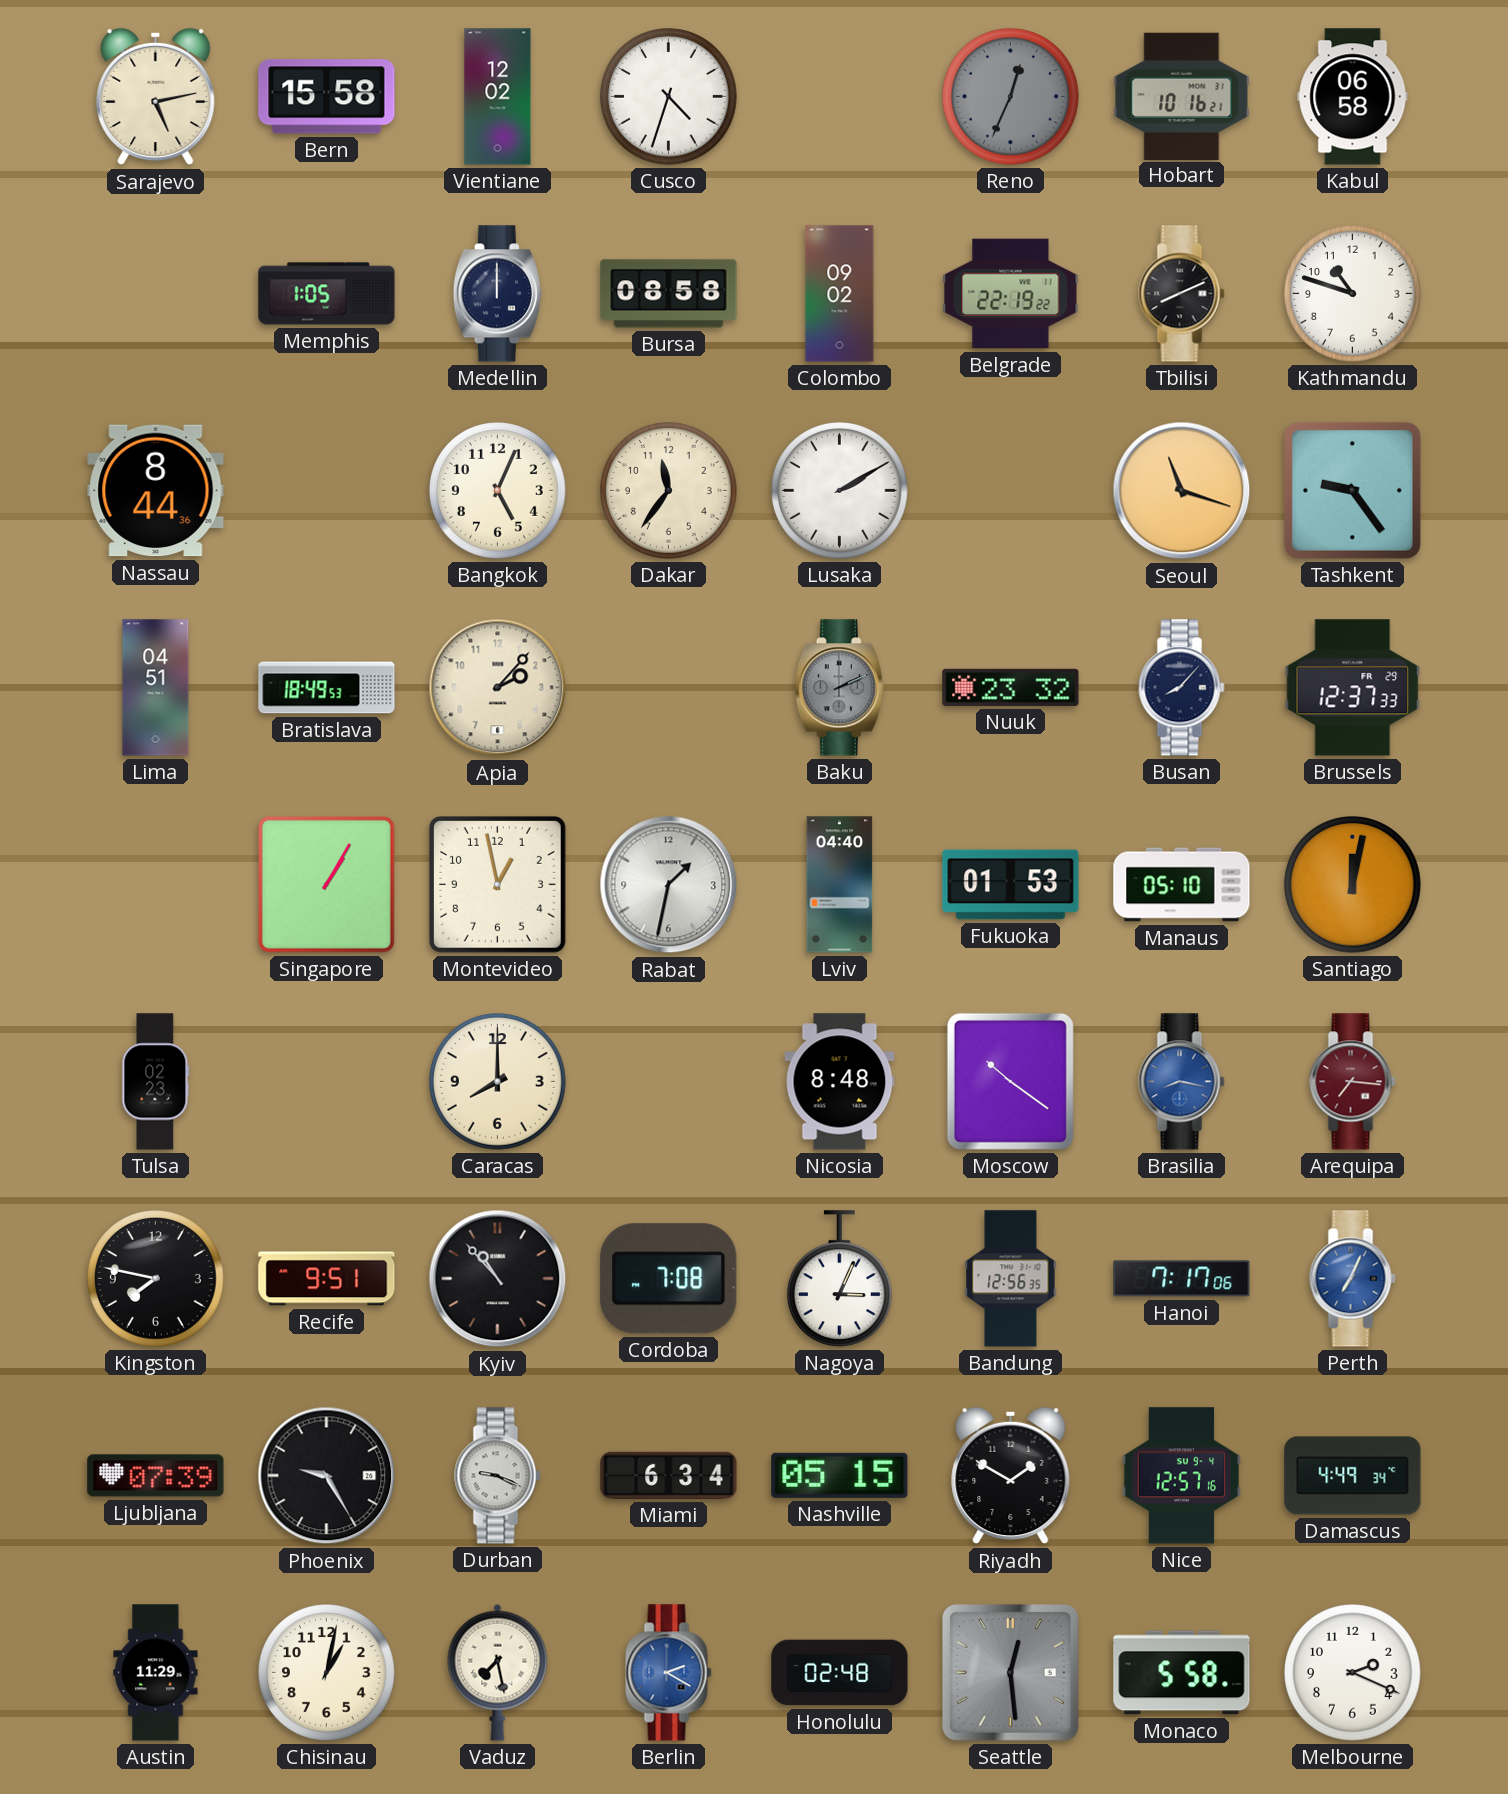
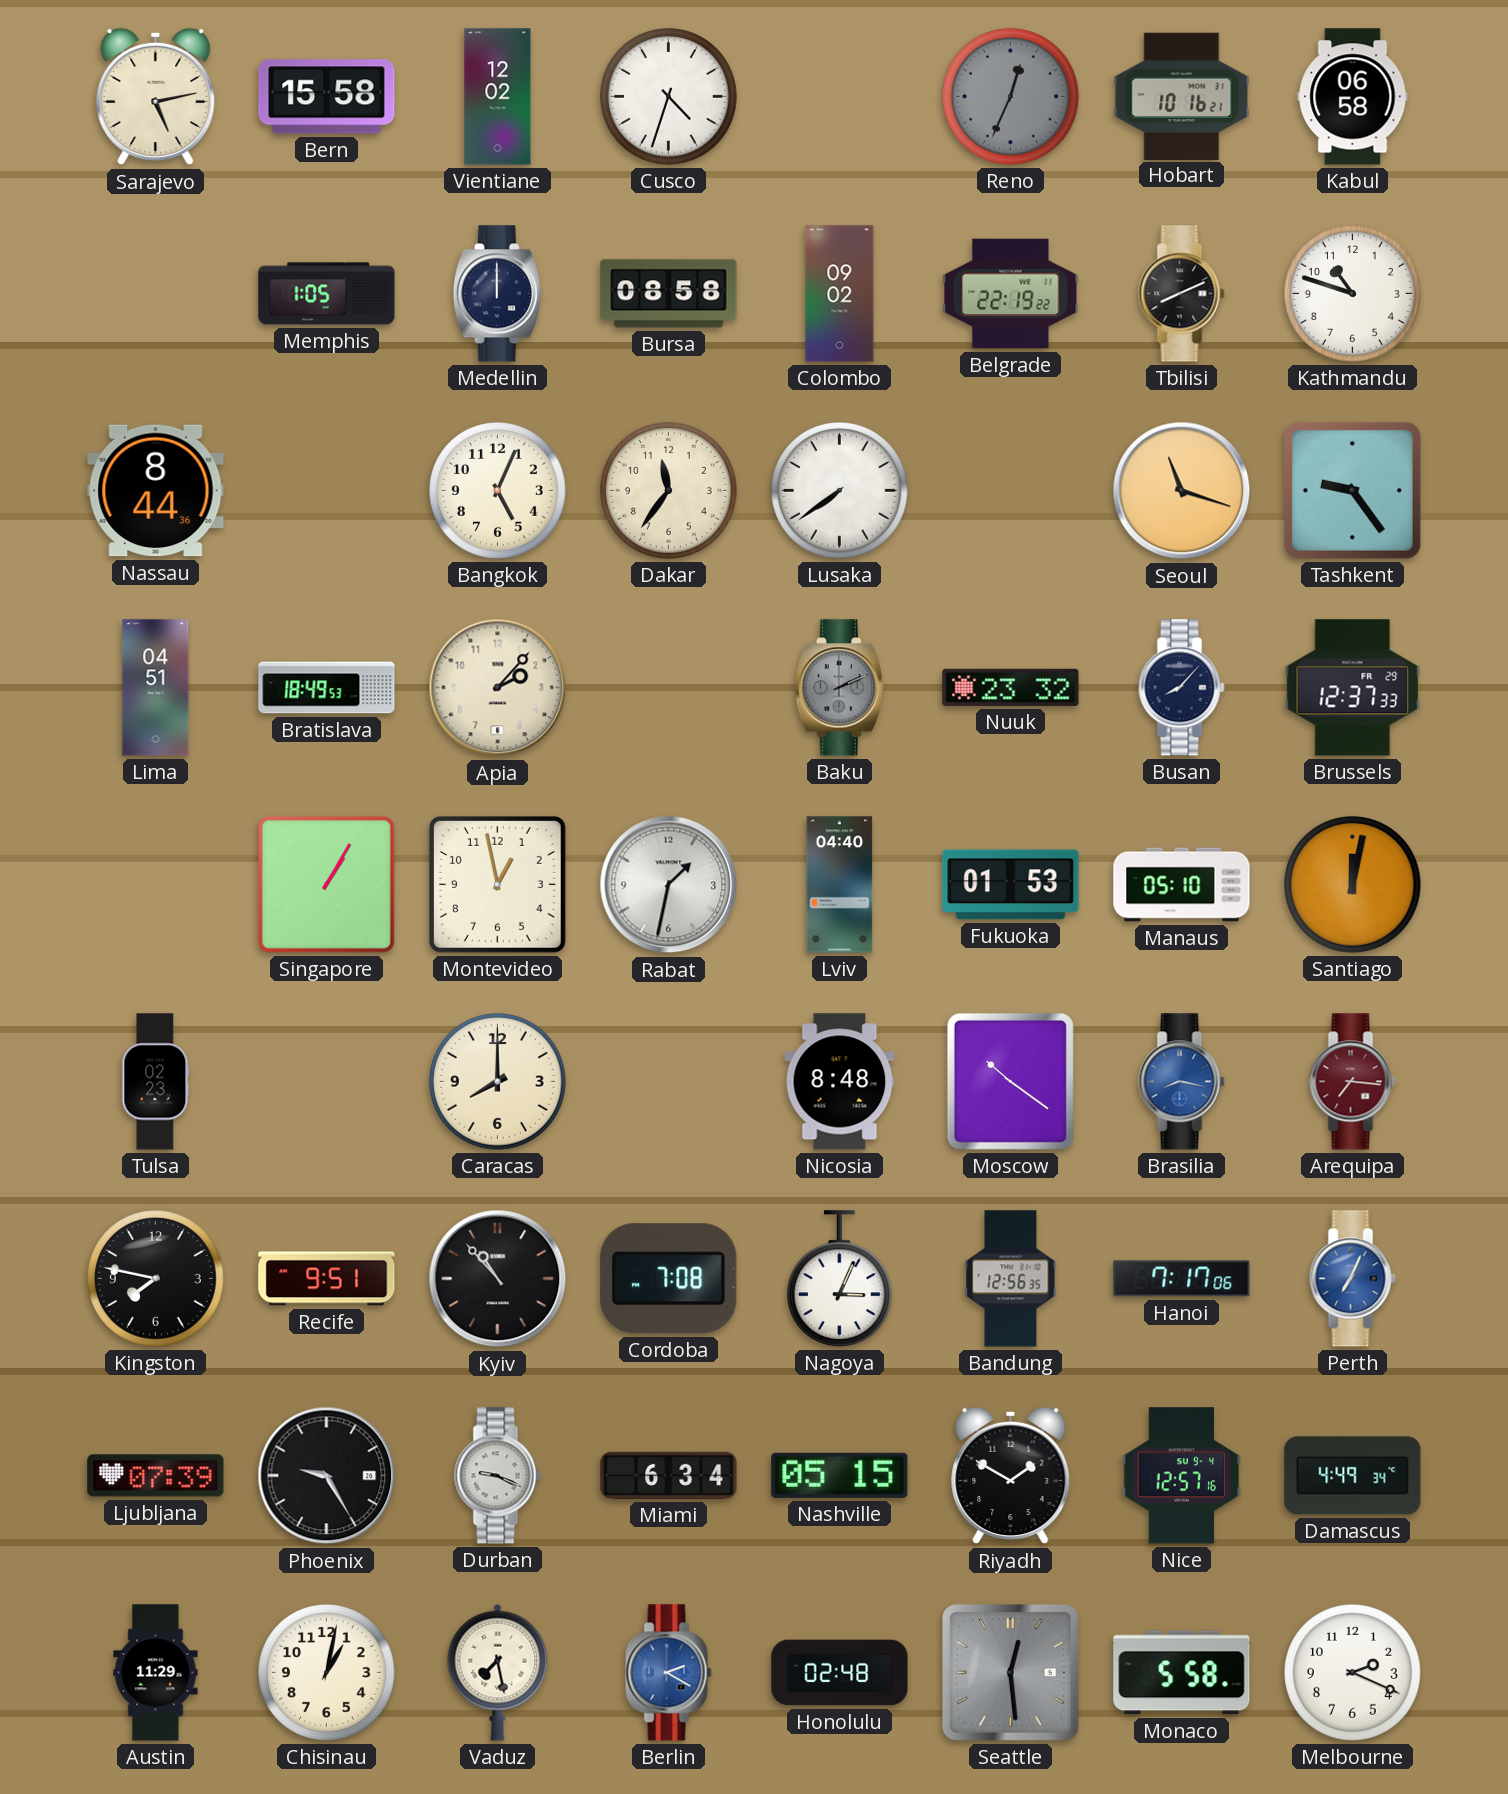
Lusaka: 2:10 -> 7:39
